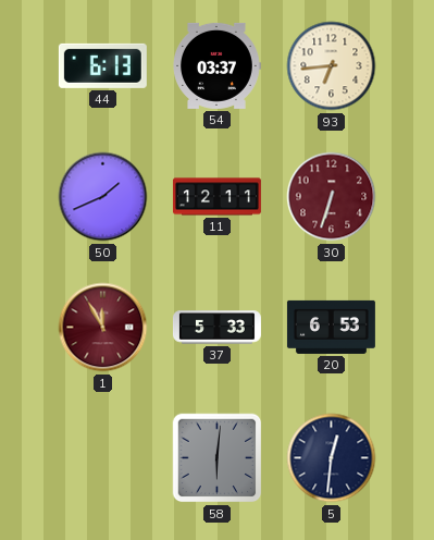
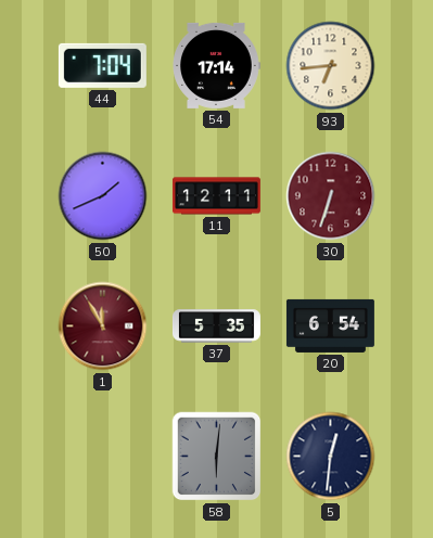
44: 6:13 -> 7:04
54: 03:37 -> 17:14
37: 5:33 -> 5:35
20: 6:53 -> 6:54
